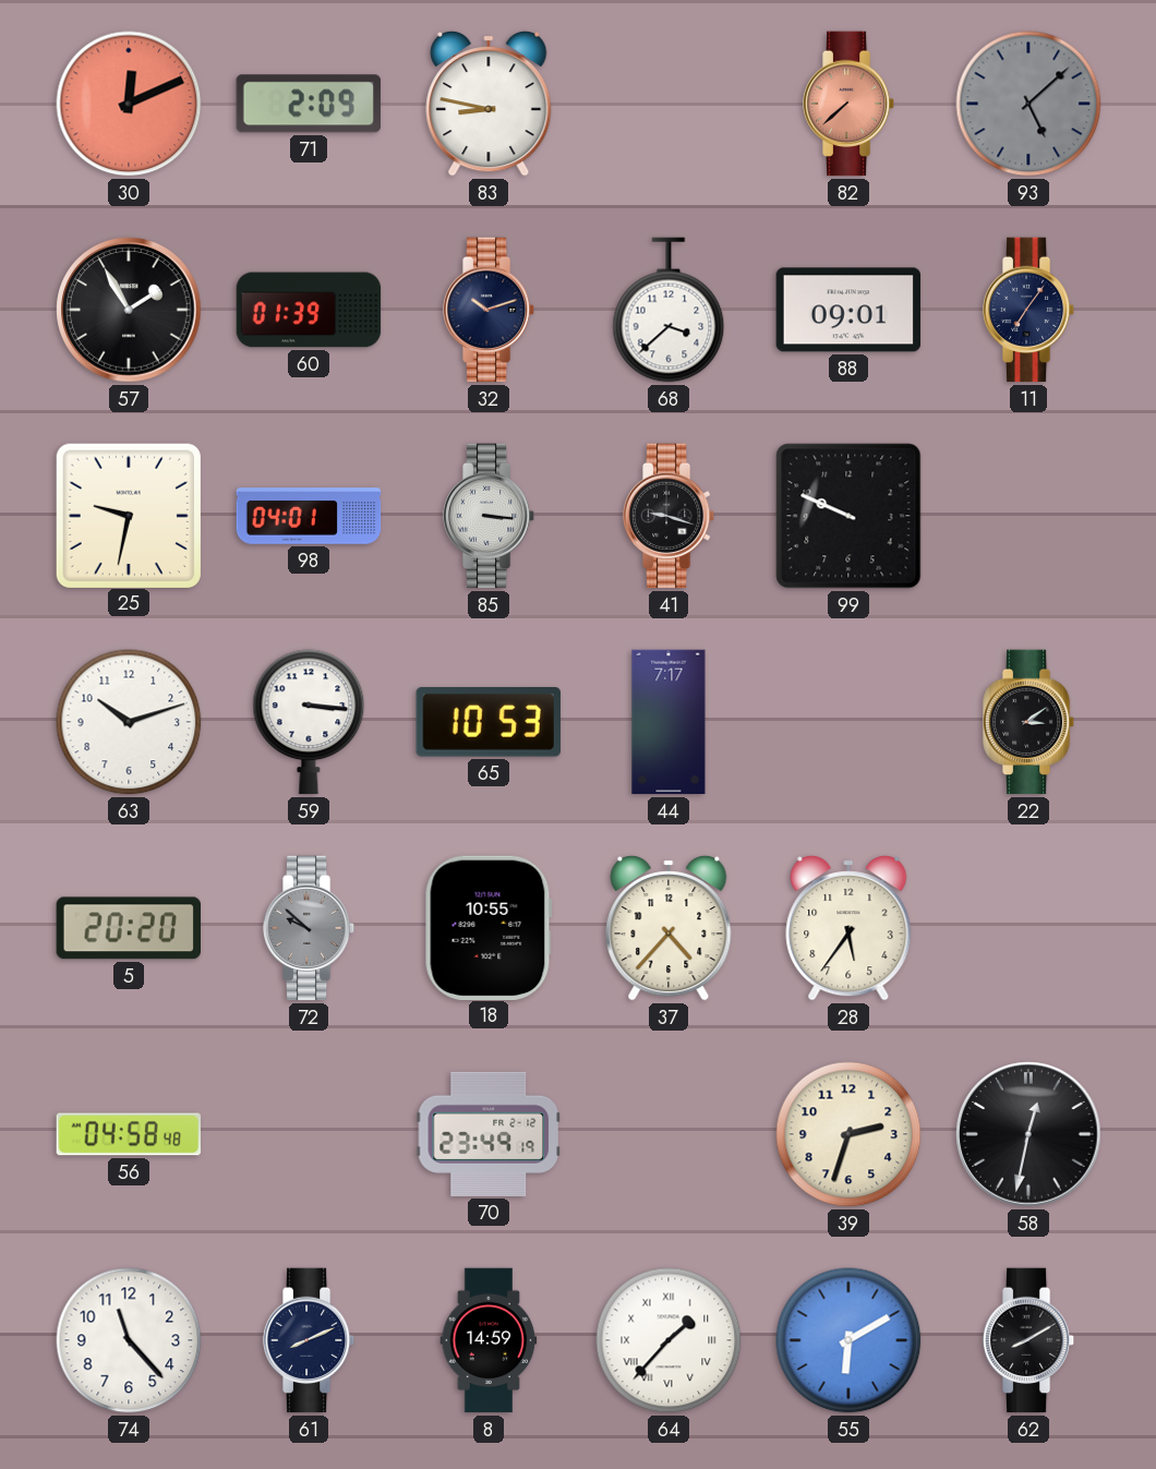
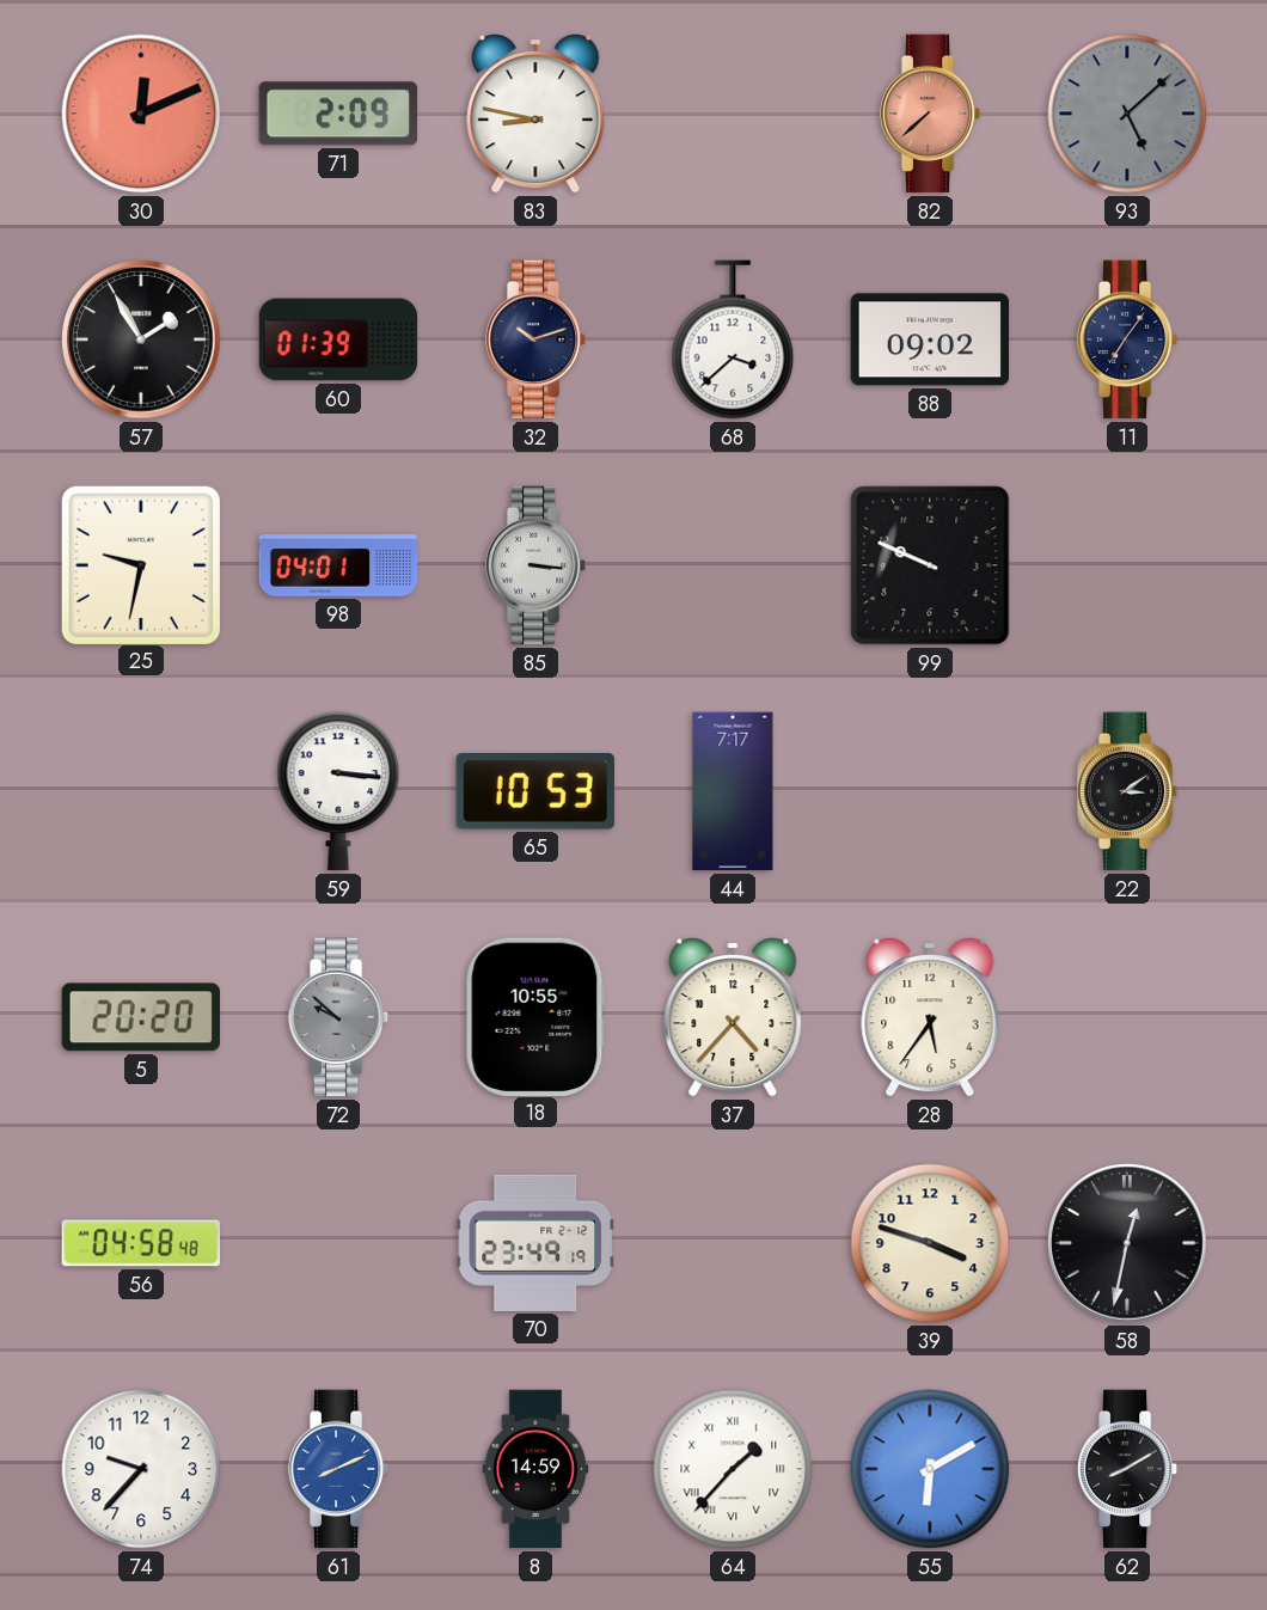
88: 09:01 -> 09:02
41: 9:18 -> none
63: 10:12 -> none
39: 2:33 -> 3:48
74: 11:23 -> 9:37
61 dial: navy -> blue
